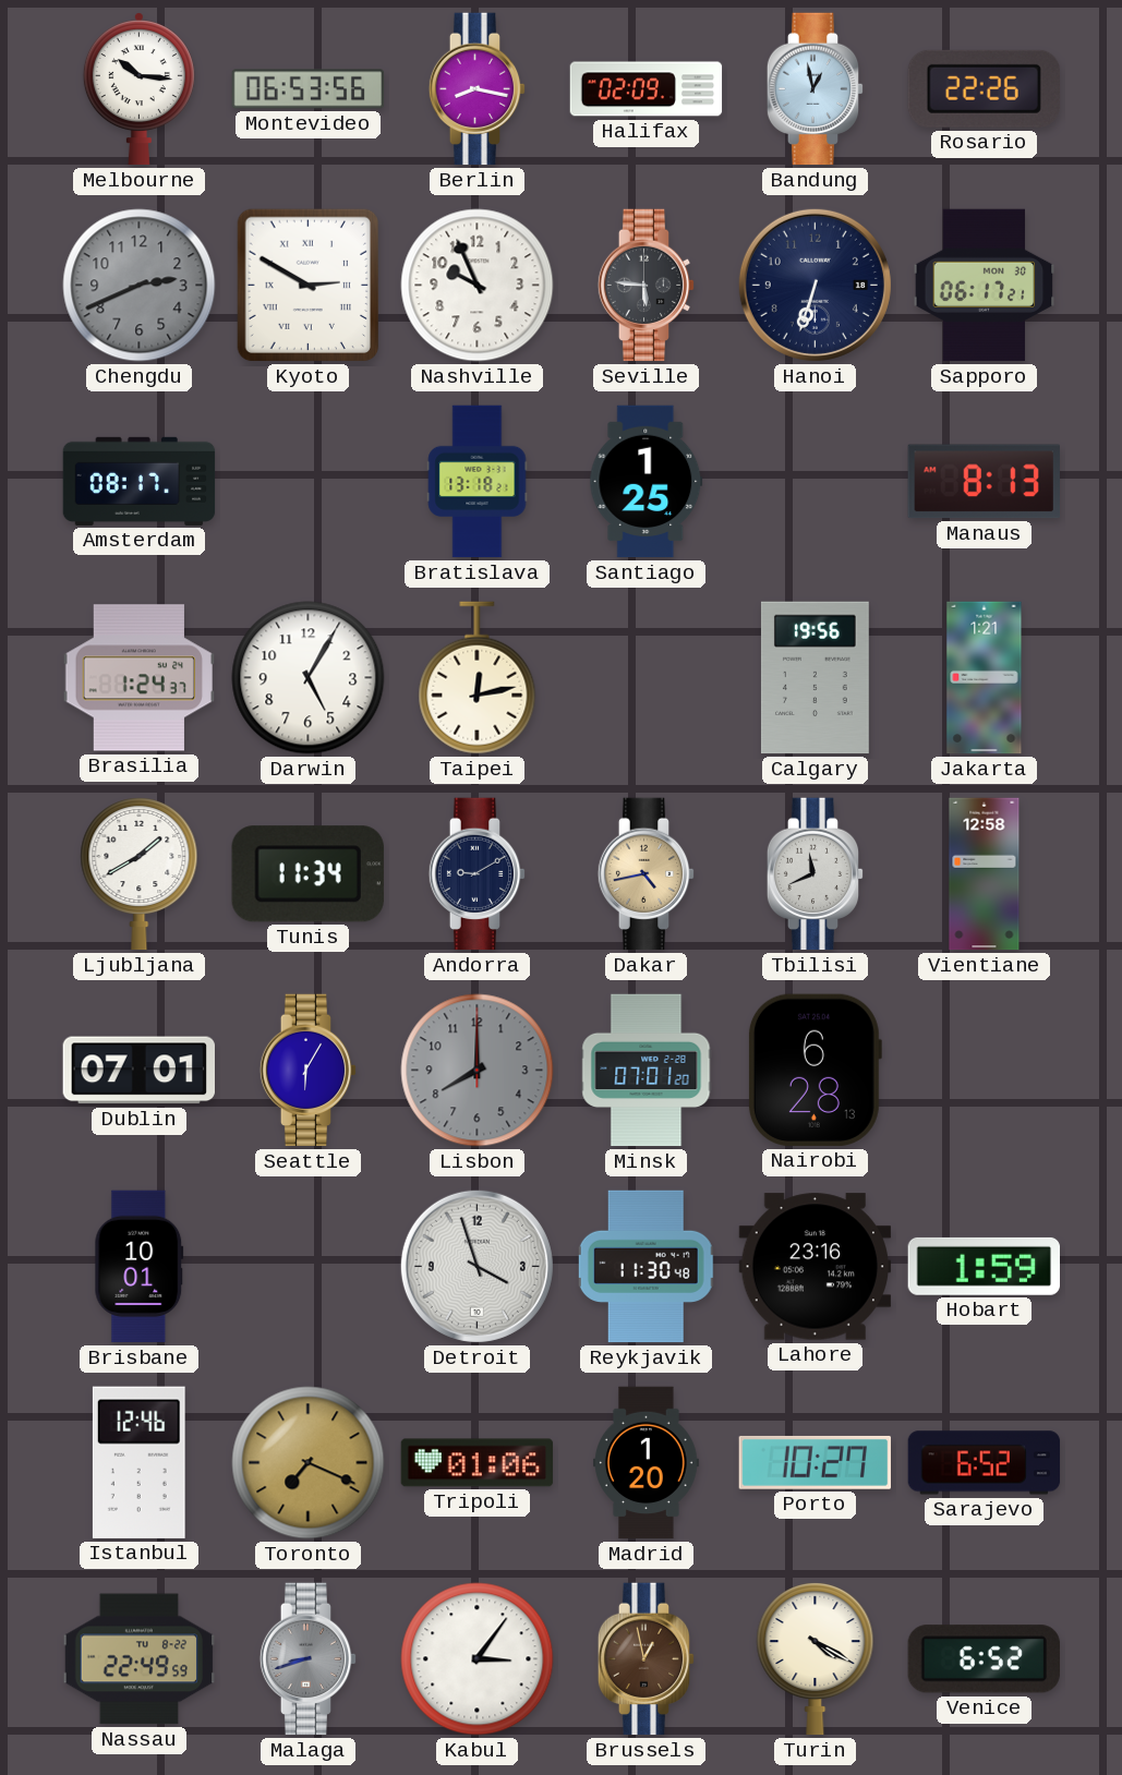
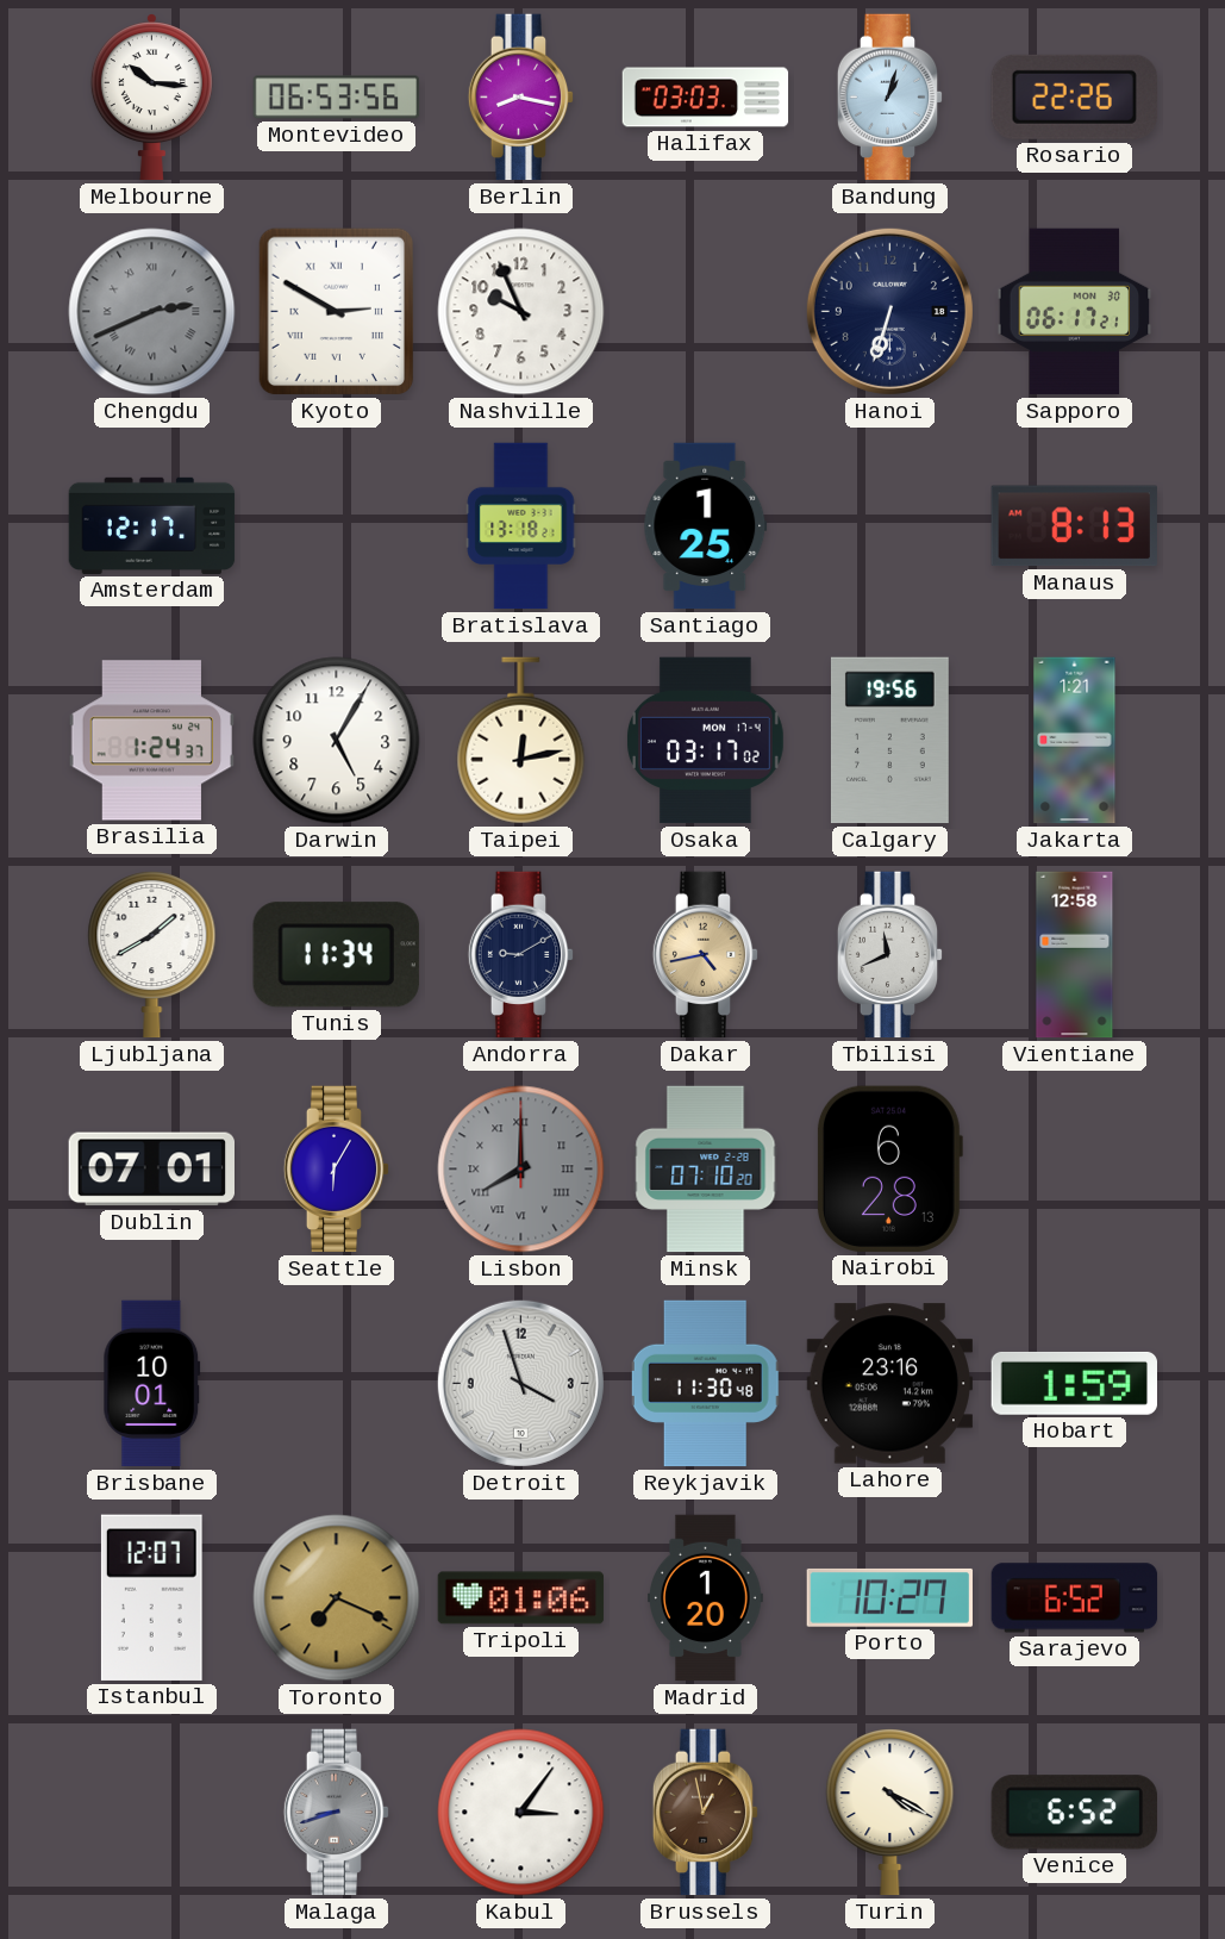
Halifax: 02:09 -> 03:03
Bandung: 12:58 -> 1:03
Chengdu numerals: Arabic -> Roman
Seville: 5:46 -> none
Amsterdam: 08:17 -> 12:17
Osaka: none -> 03:17
Lisbon numerals: Arabic -> Roman
Minsk: 07:01 -> 07:10
Istanbul: 12:46 -> 12:07
Nassau: 22:49 -> none
